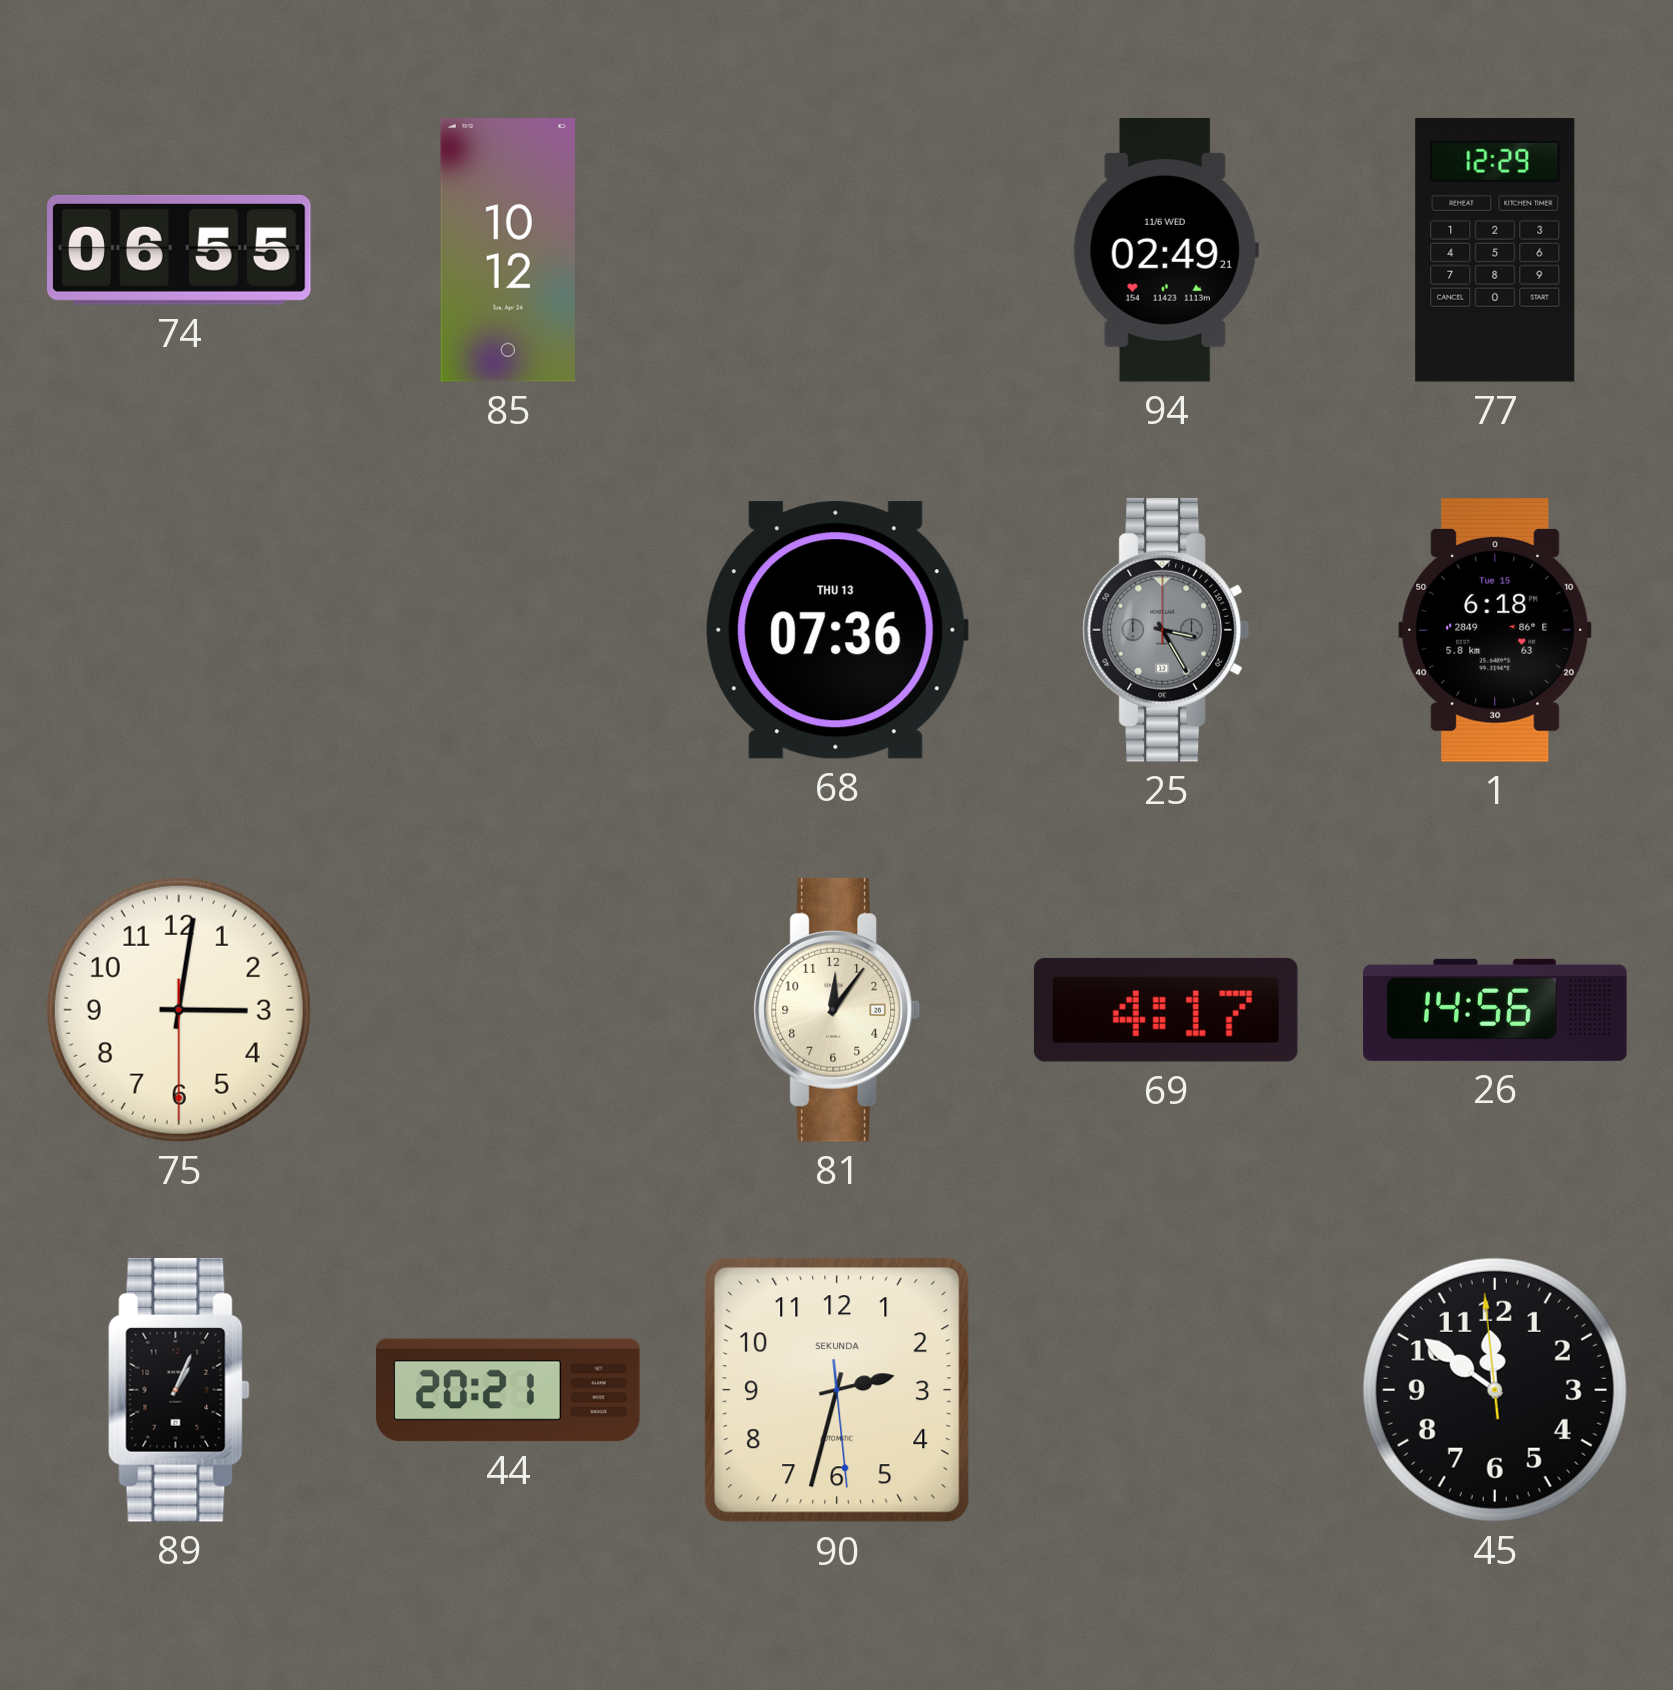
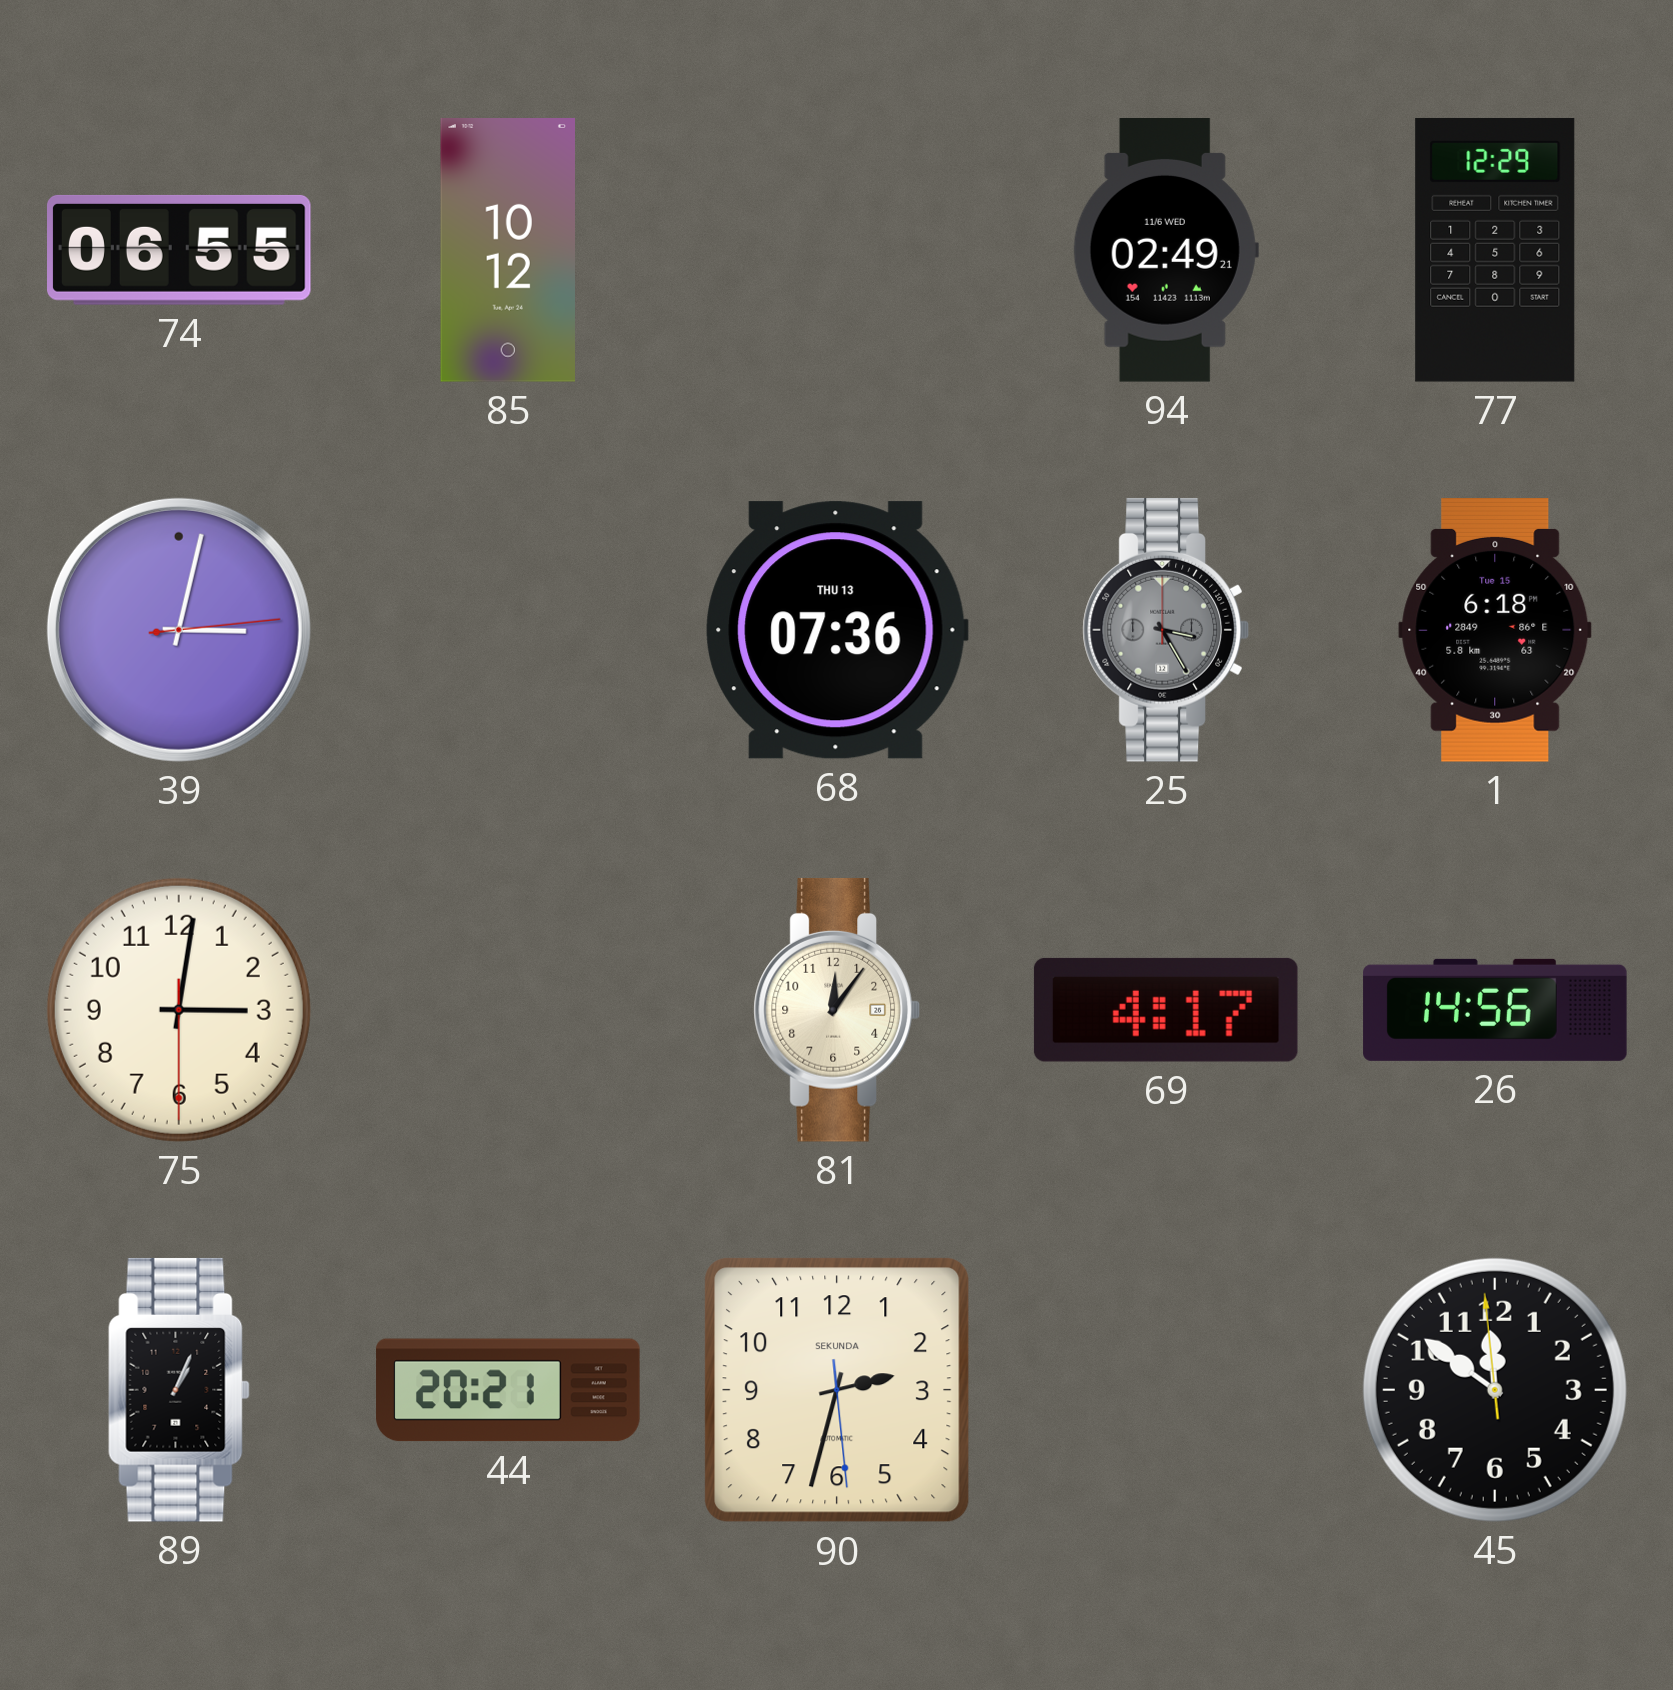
39: none -> 3:02
